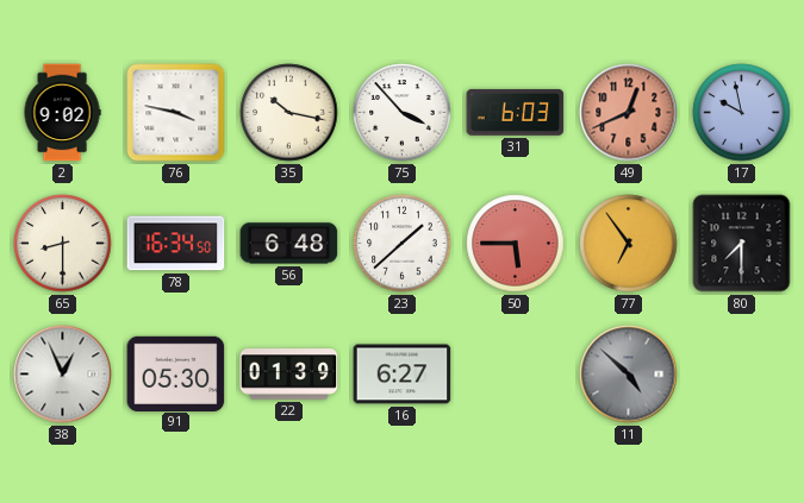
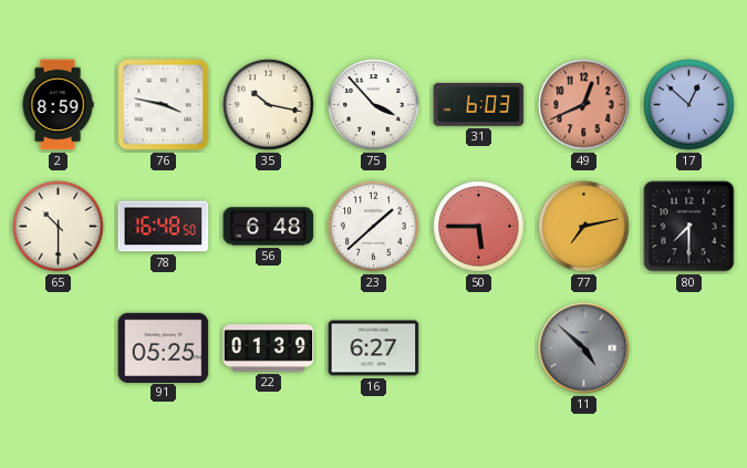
2: 9:02 -> 8:59
17: 9:58 -> 12:52
65: 8:30 -> 10:30
78: 16:34 -> 16:48
77: 6:54 -> 7:13
38: 12:56 -> none
91: 05:30 -> 05:25
